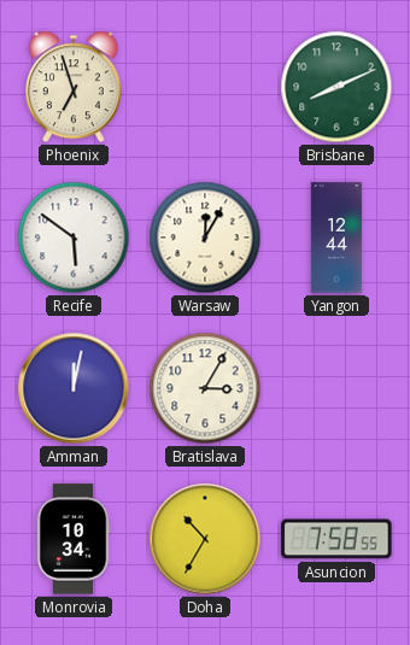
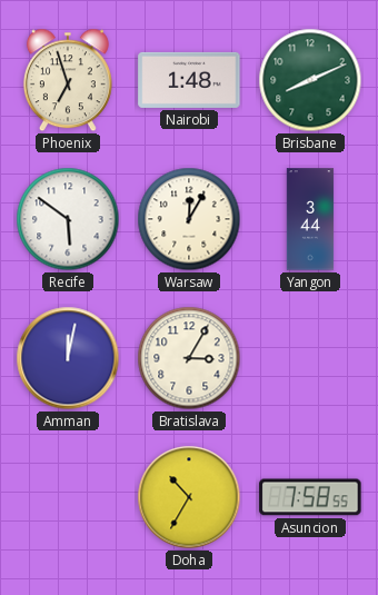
Nairobi: none -> 1:48
Yangon: 12:44 -> 3:44
Monrovia: 10:34 -> none
